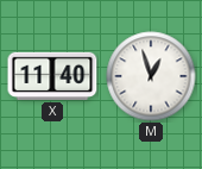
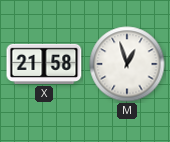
X: 11:40 -> 21:58
